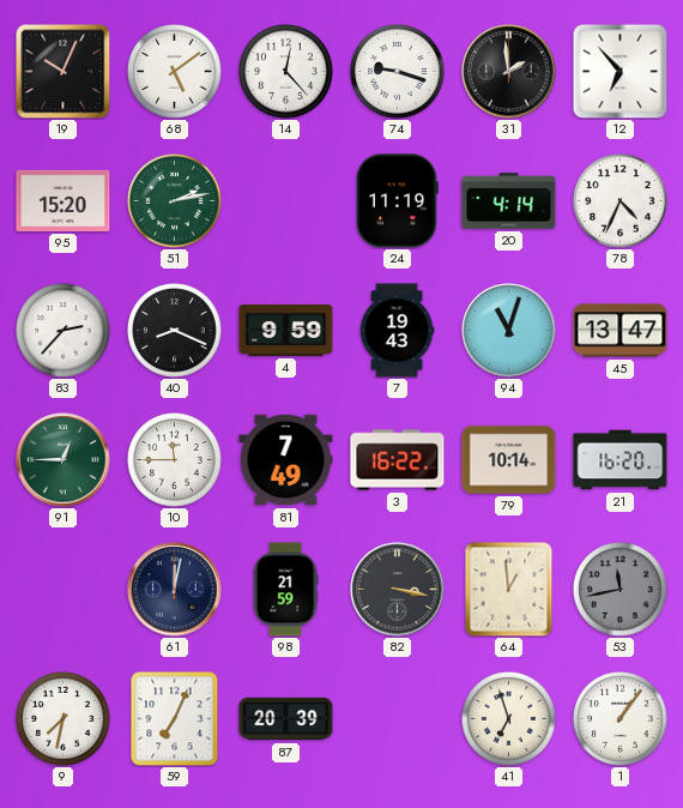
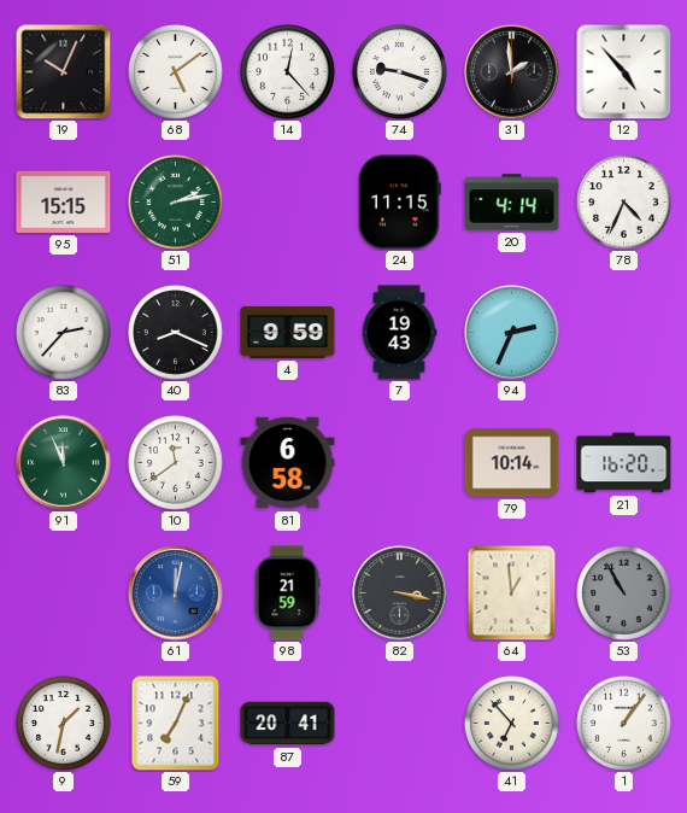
12: 6:53 -> 4:53
95: 15:20 -> 15:15
24: 11:19 -> 11:15
94: 11:03 -> 2:34
45: 13:47 -> none
91: 12:45 -> 11:56
10: 11:45 -> 11:39
81: 7:49 -> 6:58
3: 16:22 -> none
61 dial: navy -> blue
53: 11:43 -> 10:55
9: 7:32 -> 1:32
87: 20:39 -> 20:41
41: 6:57 -> 6:53
